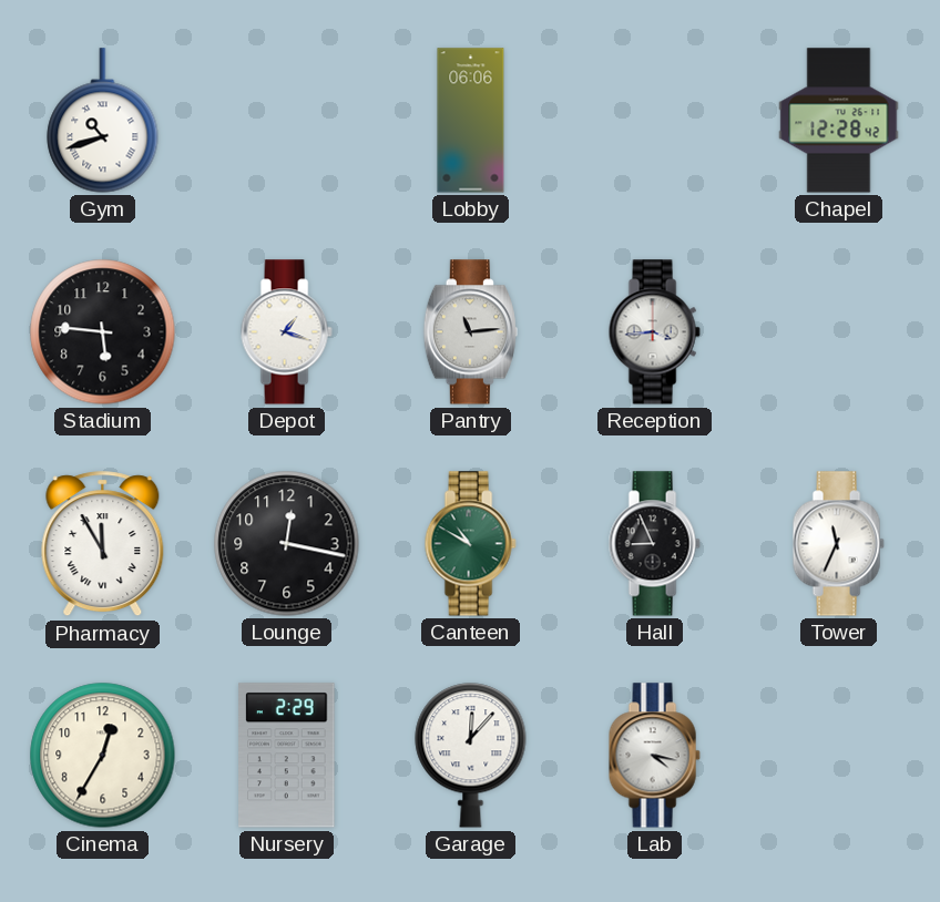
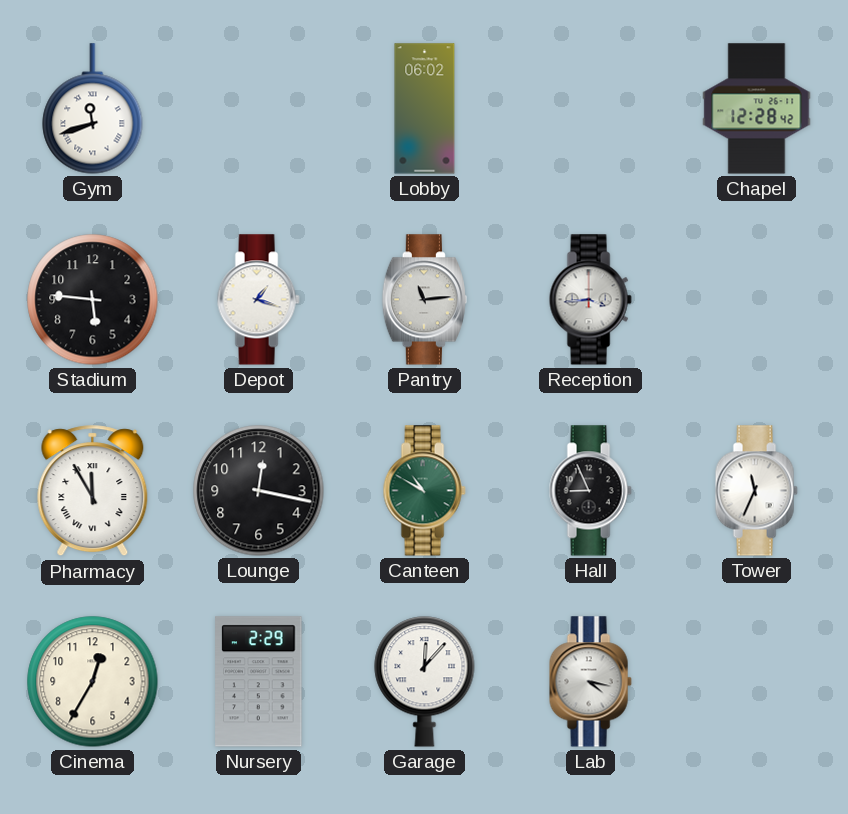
Gym: 10:42 -> 11:42
Lobby: 06:06 -> 06:02
